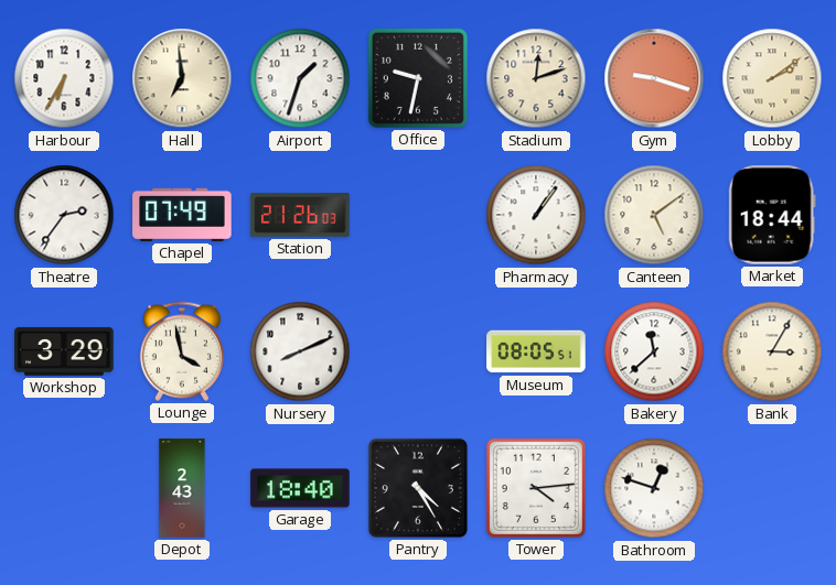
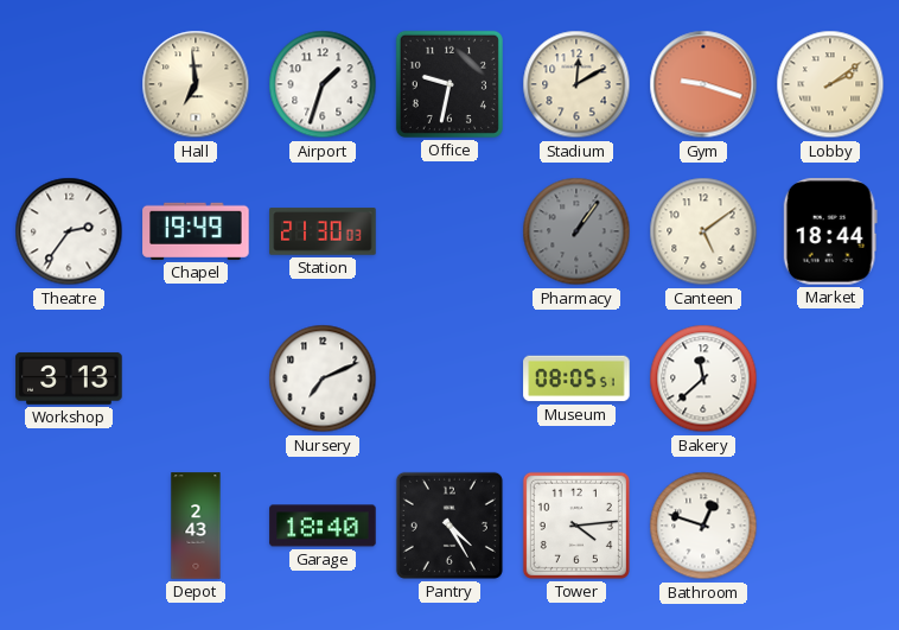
Harbour: 6:35 -> none
Stadium: 12:12 -> 12:10
Chapel: 07:49 -> 19:49
Station: 21:26 -> 21:30
Pharmacy dial: white -> grey
Workshop: 3:29 -> 3:13
Lounge: 3:58 -> none
Nursery: 8:11 -> 7:11
Bank: 3:05 -> none
